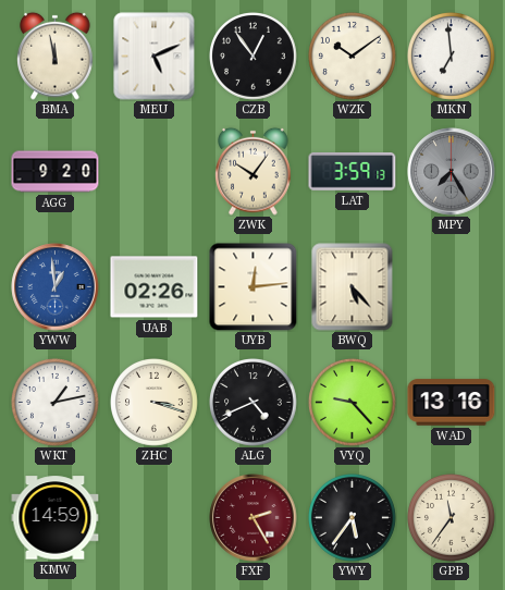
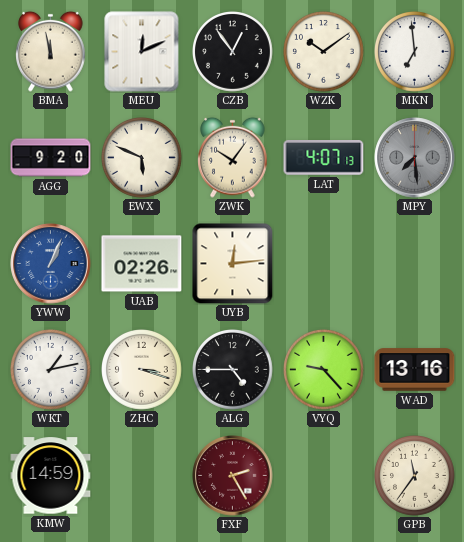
MEU: 5:11 -> 12:11
EWX: none -> 5:49
LAT: 3:59 -> 4:07
MPY: 7:25 -> 7:29
YWW: 12:59 -> 1:04
BWQ: 5:23 -> none
ALG: 4:41 -> 4:45
YWY: 5:36 -> none
